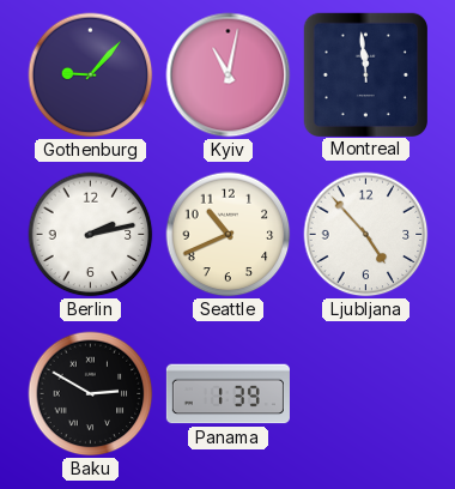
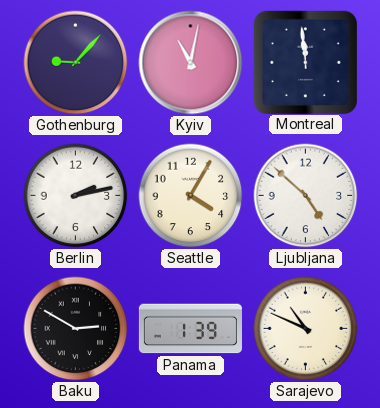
Seattle: 10:41 -> 4:05
Ljubljana: 4:53 -> 4:52
Sarajevo: none -> 10:49
